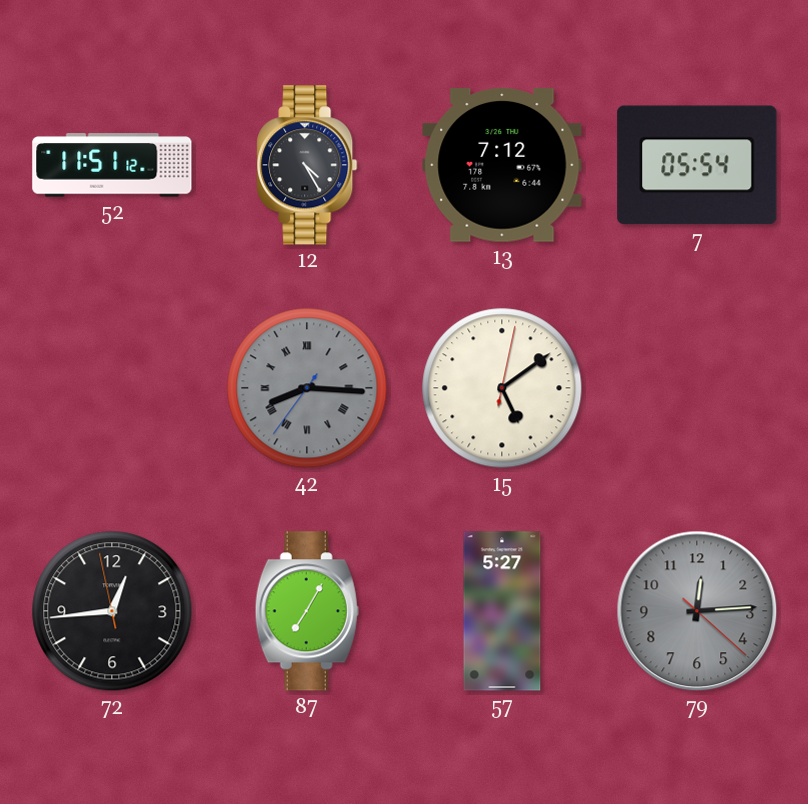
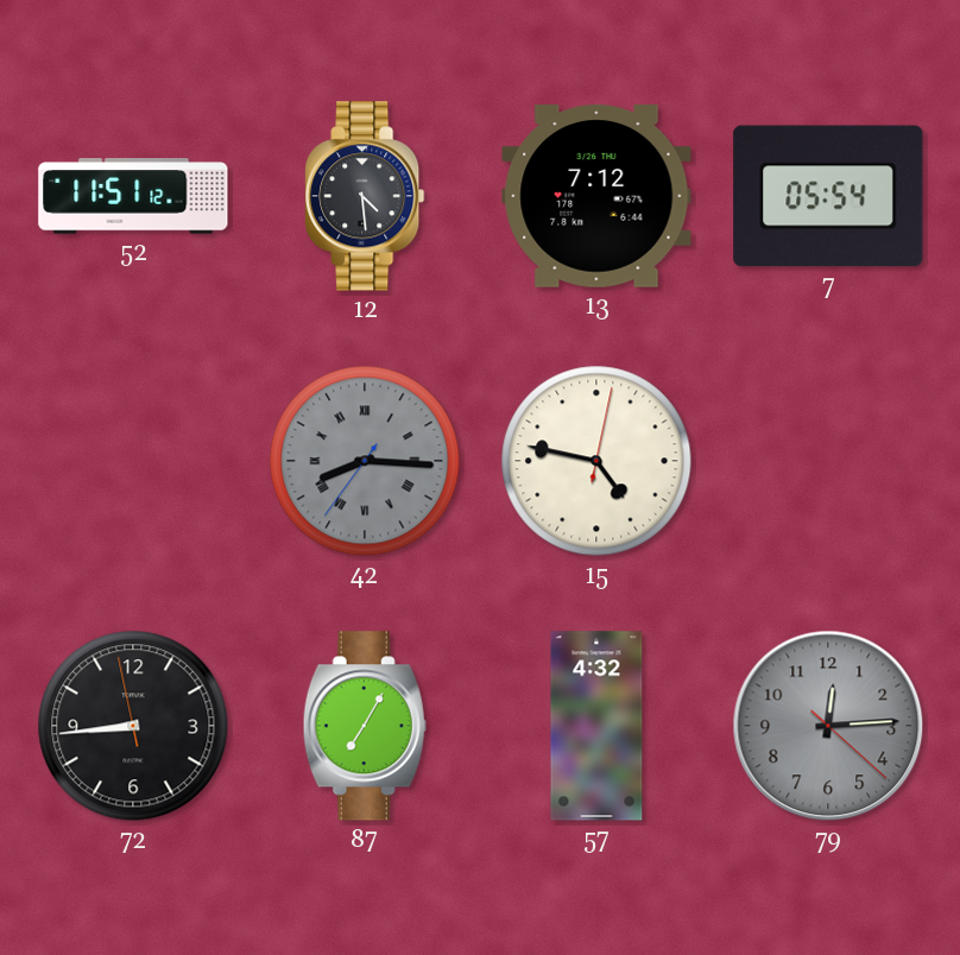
12: 4:25 -> 4:29
15: 5:09 -> 4:47
72: 12:43 -> 8:43
57: 5:27 -> 4:32
